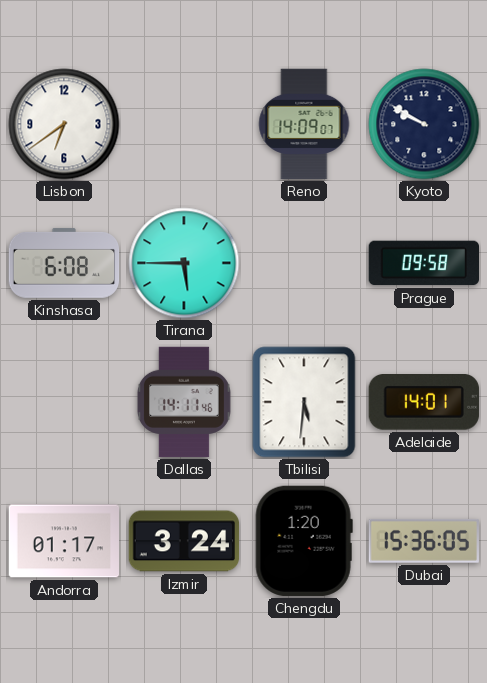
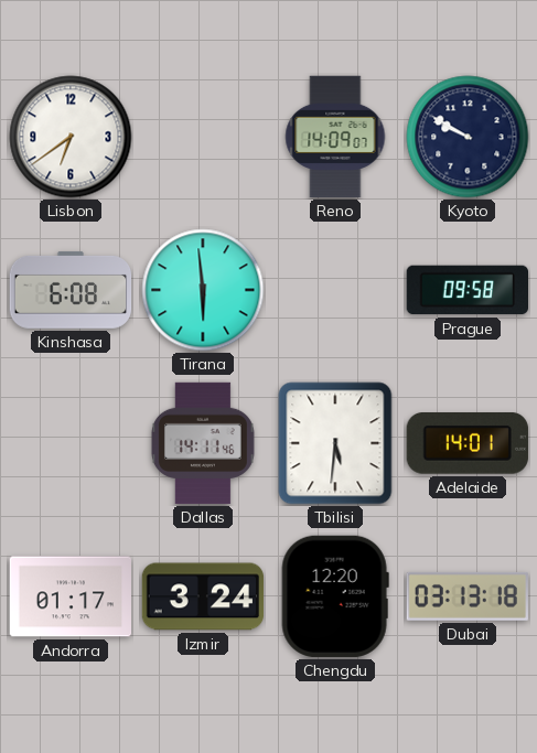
Tirana: 5:45 -> 5:59
Chengdu: 1:20 -> 12:20
Dubai: 15:36 -> 03:13
